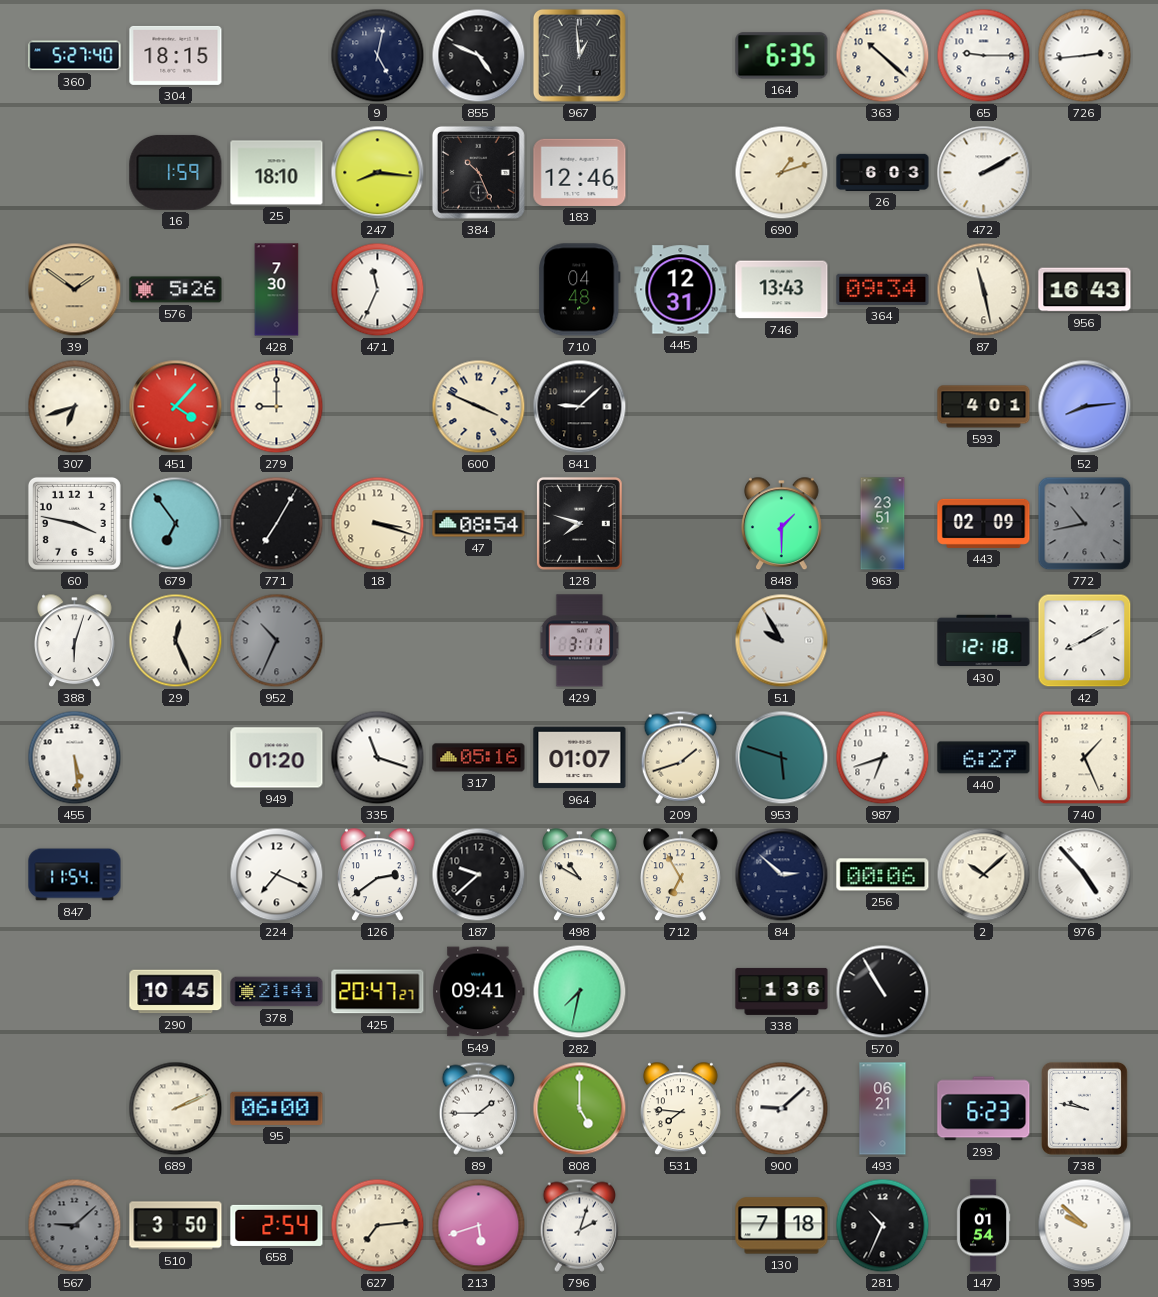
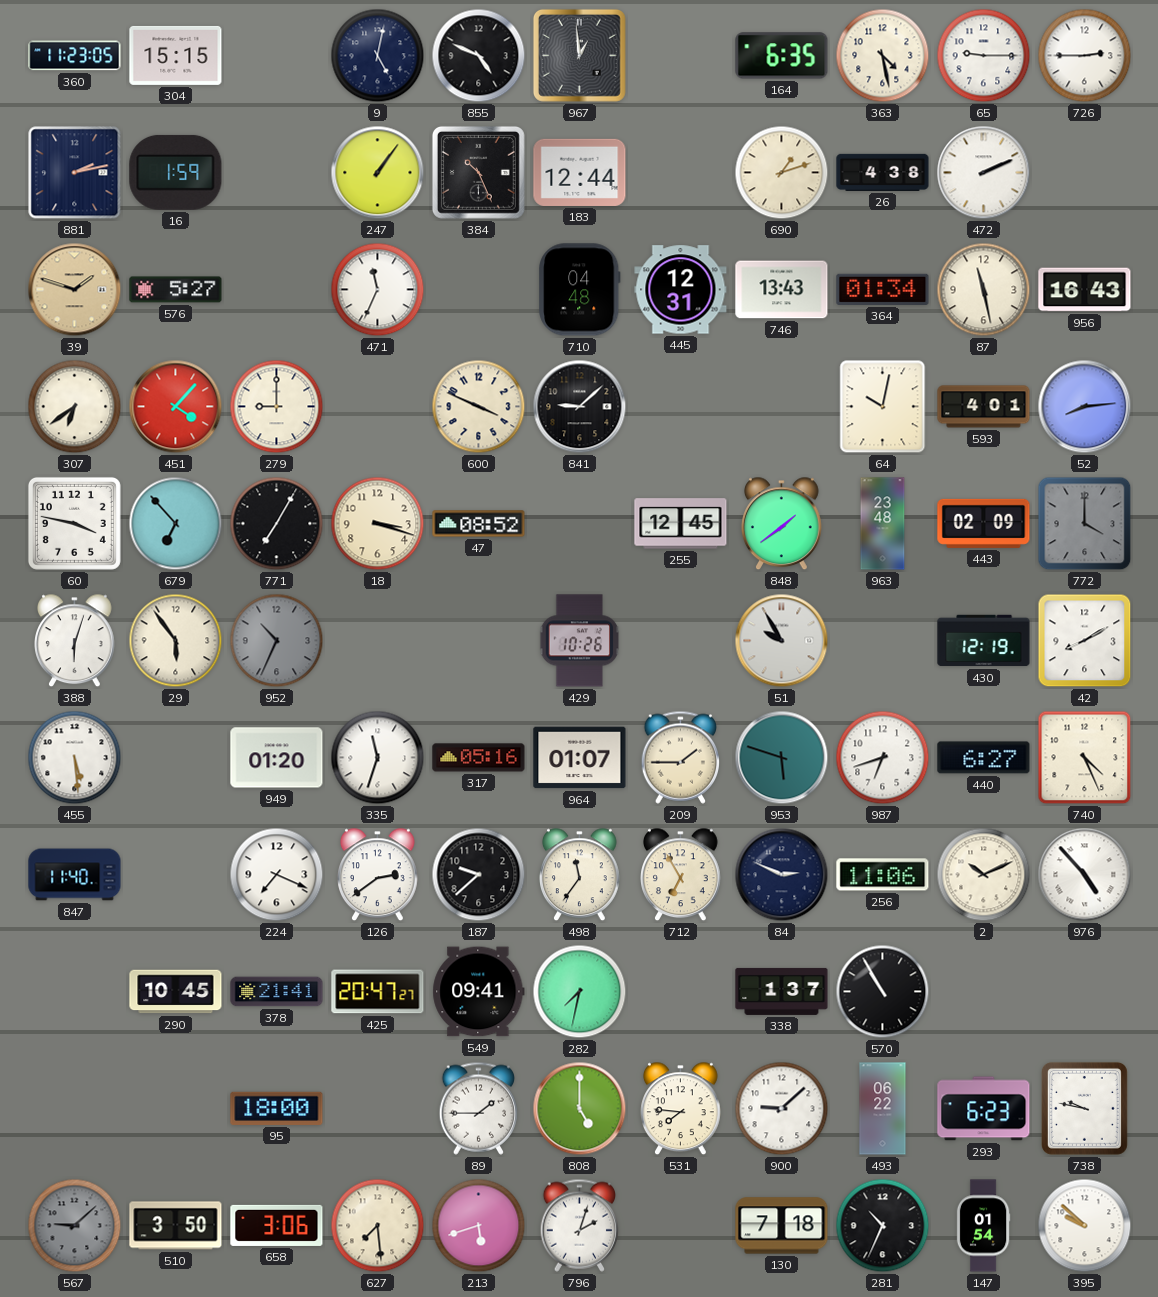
360: 5:27 -> 11:23
304: 18:15 -> 15:15
363: 10:22 -> 4:28
726: 2:44 -> 2:45
881: none -> 2:13
25: 18:10 -> none
247: 8:16 -> 1:06
183: 12:46 -> 12:44
26: 6:03 -> 4:38
472: 2:10 -> 2:11
39: 1:51 -> 1:48
576: 5:26 -> 5:27
428: 7:30 -> none
364: 09:34 -> 01:34
307: 6:42 -> 6:39
64: none -> 10:02
679: 6:54 -> 6:53
47: 08:54 -> 08:52
128: 7:48 -> none
255: none -> 12:45
848: 1:30 -> 1:39
963: 23:51 -> 23:48
772: 10:43 -> 4:00
29: 12:26 -> 5:54
429: 3:11 -> 10:26
430: 12:18 -> 12:19
335: 11:18 -> 11:33
209: 1:42 -> 1:45
740: 1:26 -> 4:26
847: 11:54 -> 11:40
498: 10:50 -> 11:36
84: 2:52 -> 2:49
256: 00:06 -> 11:06
2: 10:08 -> 10:11
338: 1:36 -> 1:37
689: 2:11 -> none
95: 06:00 -> 18:00
493: 06:21 -> 06:22
658: 2:54 -> 3:06
627: 7:14 -> 7:29
